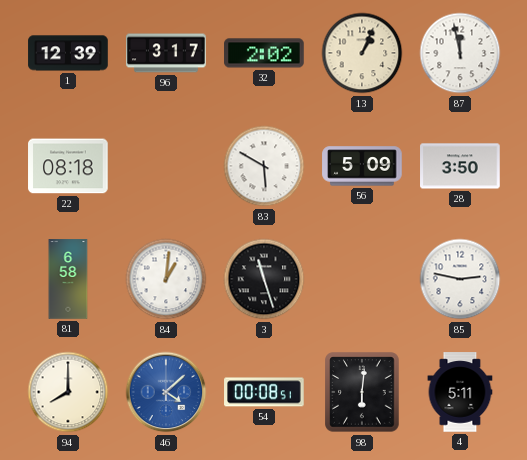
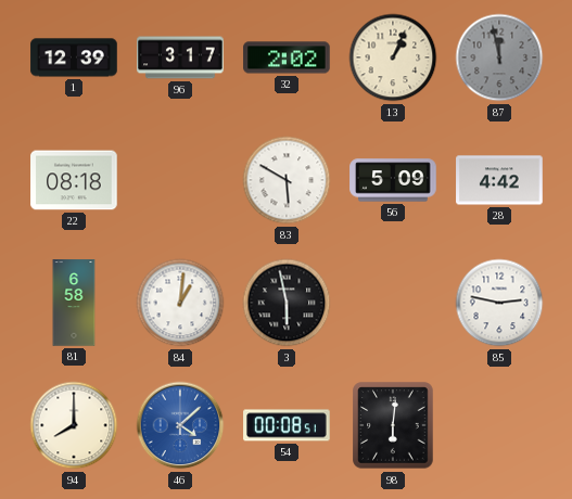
87 dial: white -> grey
28: 3:50 -> 4:42
3: 11:27 -> 5:58
4: 5:11 -> none
